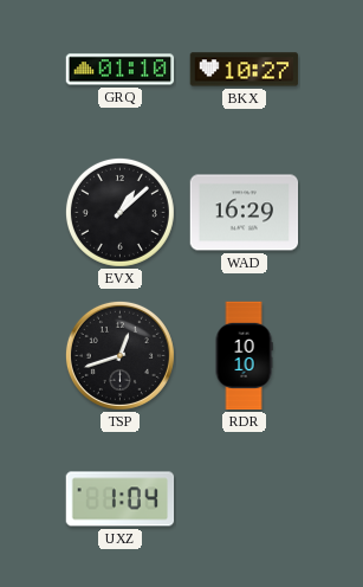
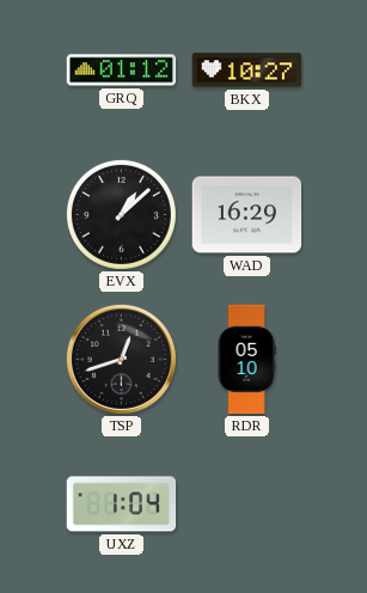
GRQ: 01:10 -> 01:12
RDR: 10:10 -> 05:10
